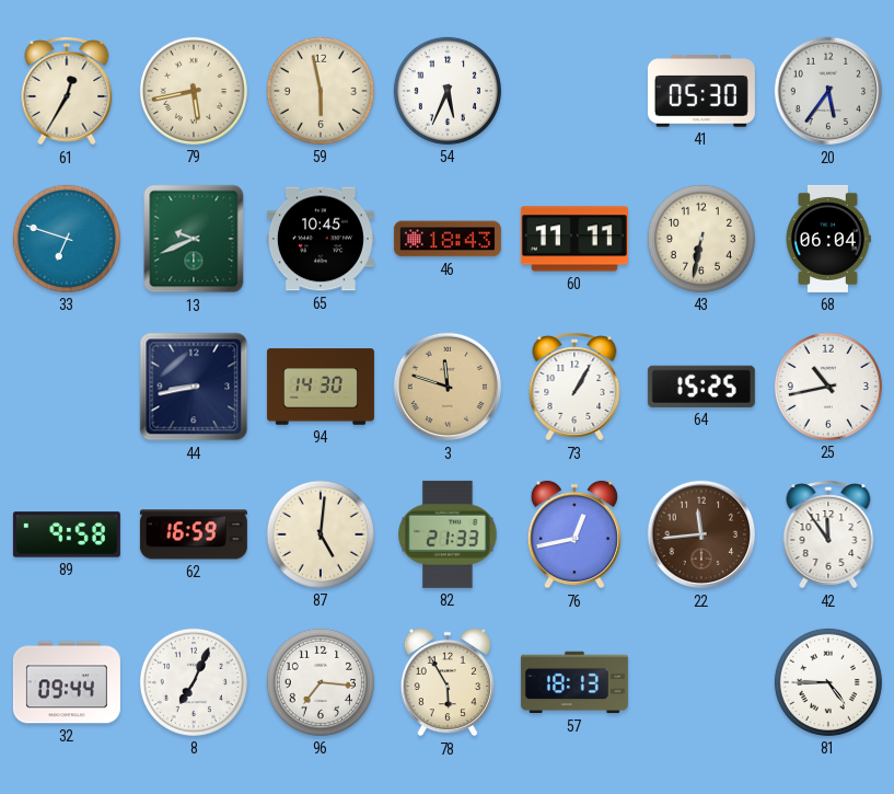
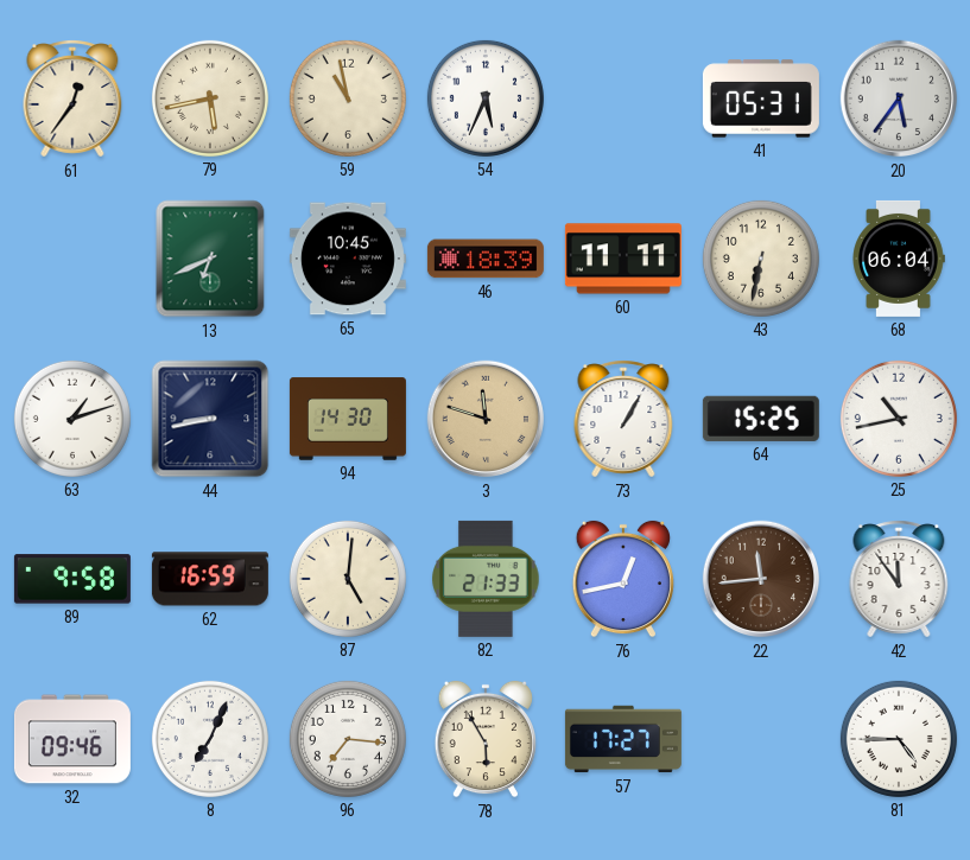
61: 12:35 -> 12:36
59: 5:58 -> 10:58
41: 05:30 -> 05:31
33: 6:48 -> none
13: 9:41 -> 6:41
46: 18:43 -> 18:39
63: none -> 1:12
32: 09:44 -> 09:46
57: 18:13 -> 17:27
